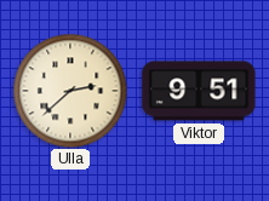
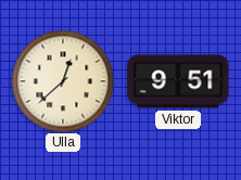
Ulla: 2:38 -> 12:38
